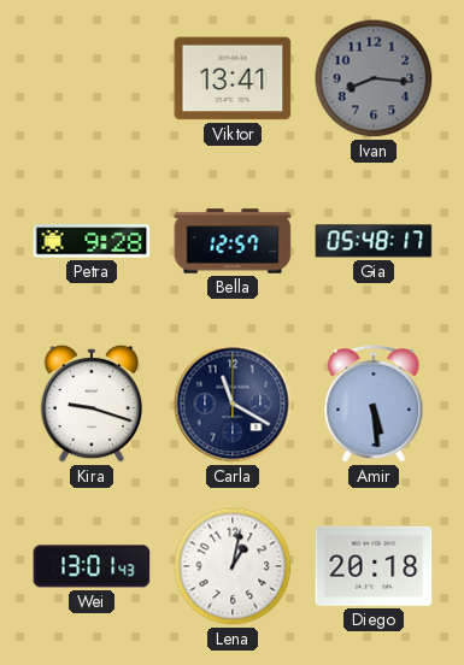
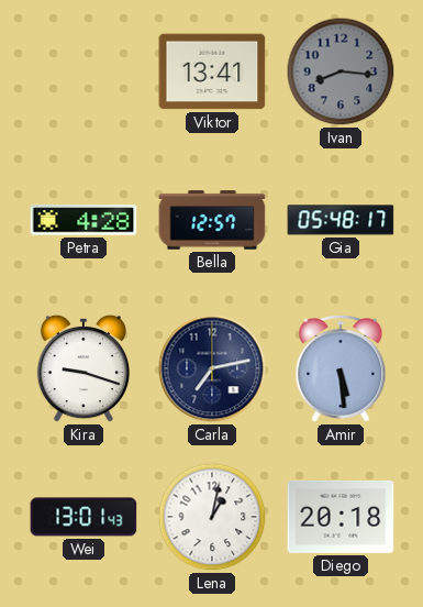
Petra: 9:28 -> 4:28
Carla: 11:20 -> 7:13
